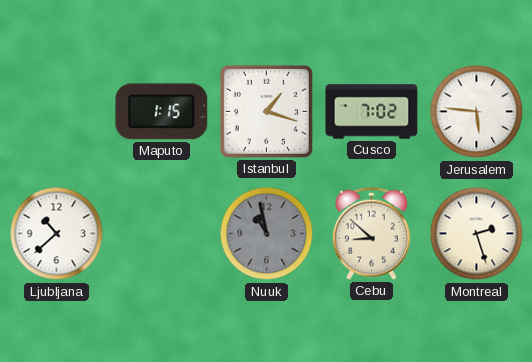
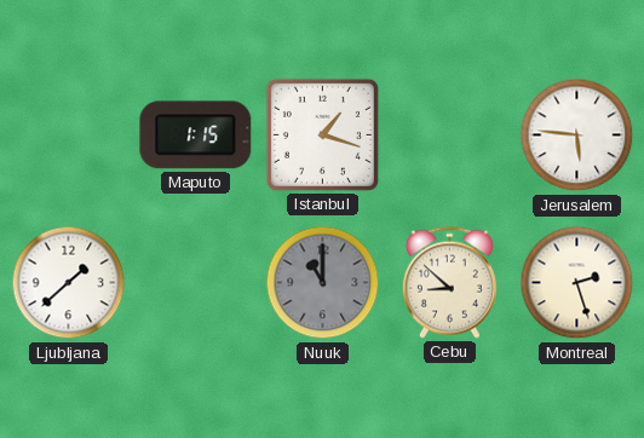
Cusco: 7:02 -> none
Ljubljana: 10:38 -> 1:38
Nuuk: 10:58 -> 11:00
